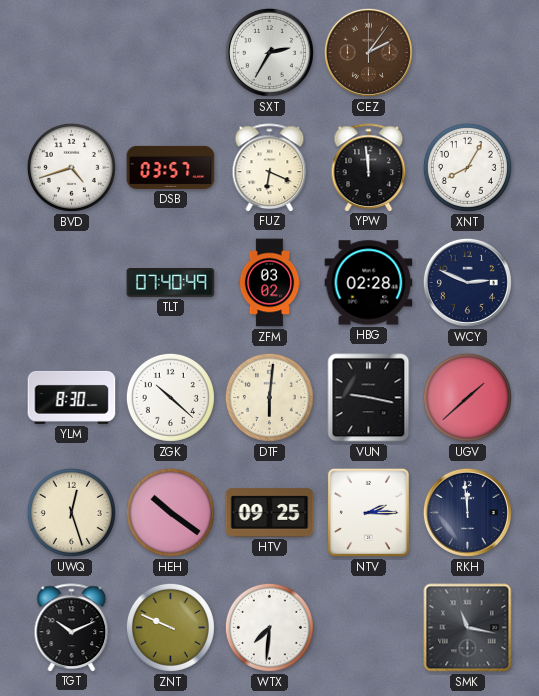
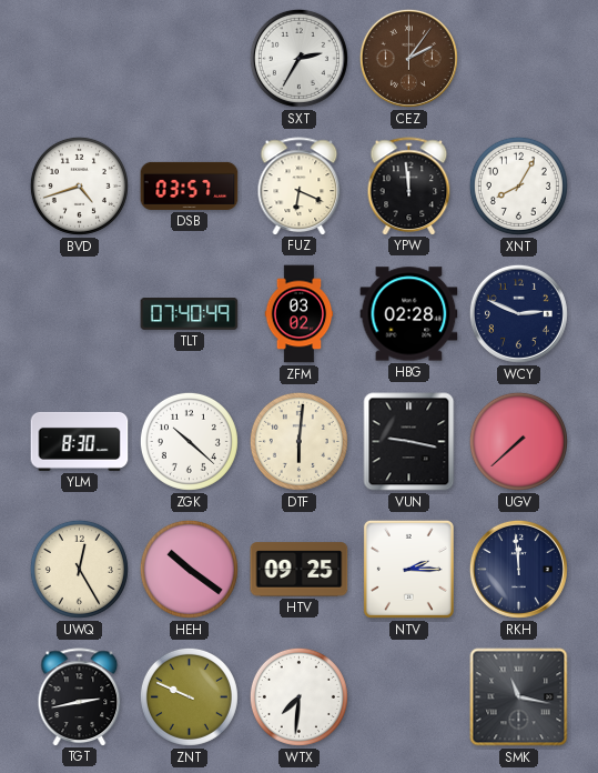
UGV: 1:38 -> 7:38
UWQ: 12:27 -> 12:25
TGT: 10:11 -> 2:43
